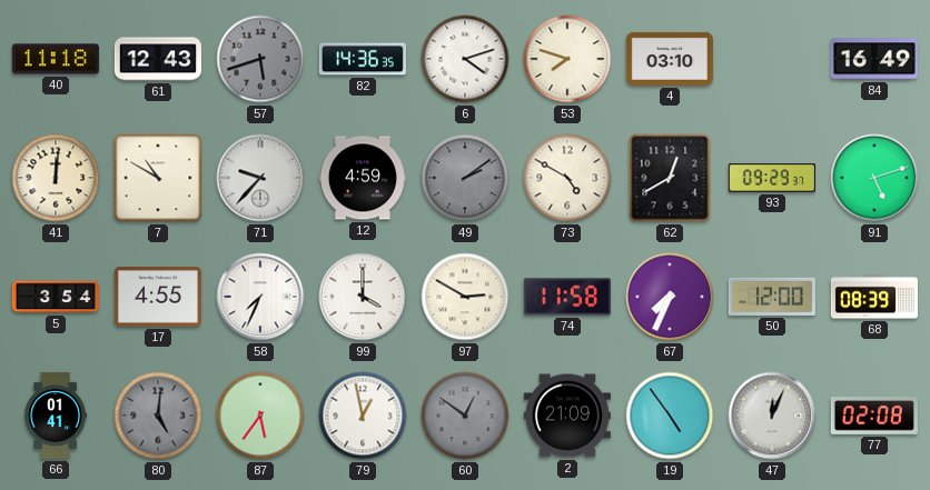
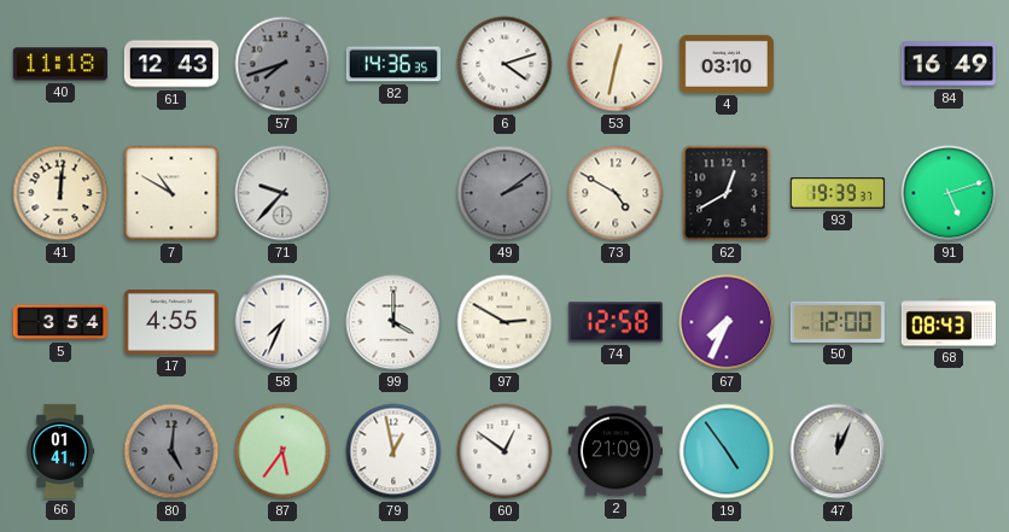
57: 5:42 -> 7:42
53: 7:48 -> 12:32
12: 4:59 -> none
93: 09:29 -> 19:39
74: 11:58 -> 12:58
68: 08:39 -> 08:43
60 dial: grey -> white
77: 02:08 -> none
